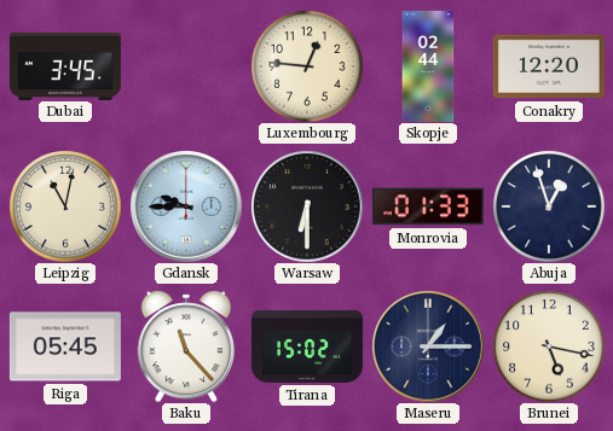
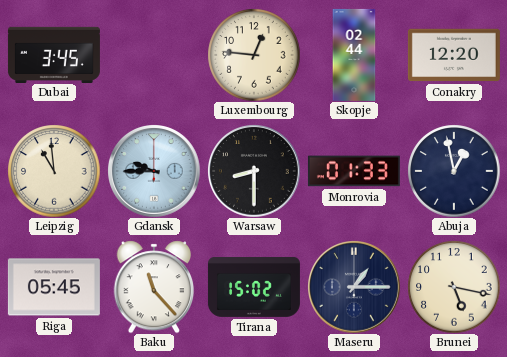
Leipzig: 11:02 -> 10:59
Warsaw: 6:30 -> 8:30
Abuja: 12:57 -> 12:58
